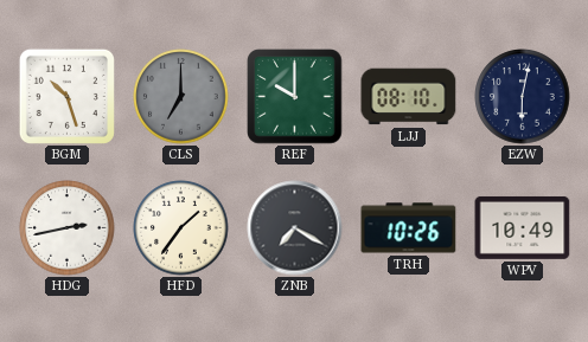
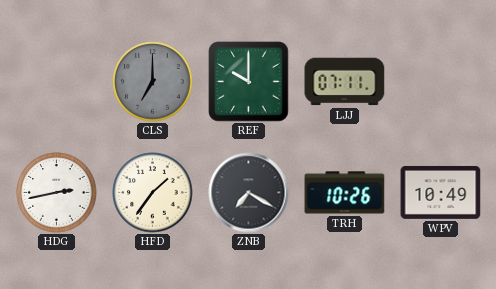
BGM: 10:27 -> none
LJJ: 08:10 -> 07:11
EZW: 6:02 -> none
